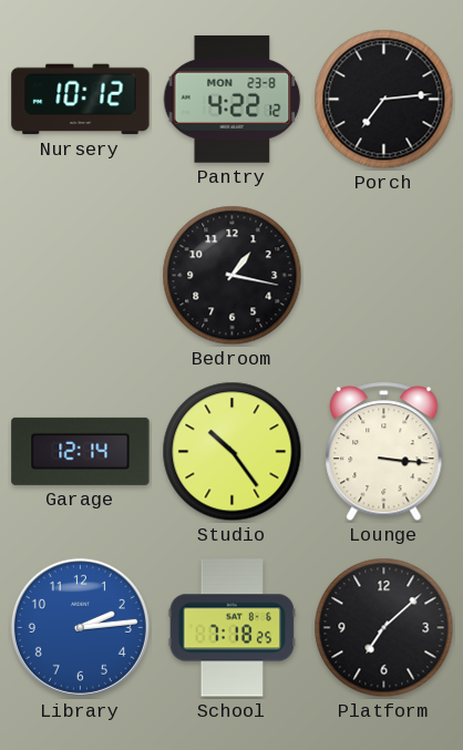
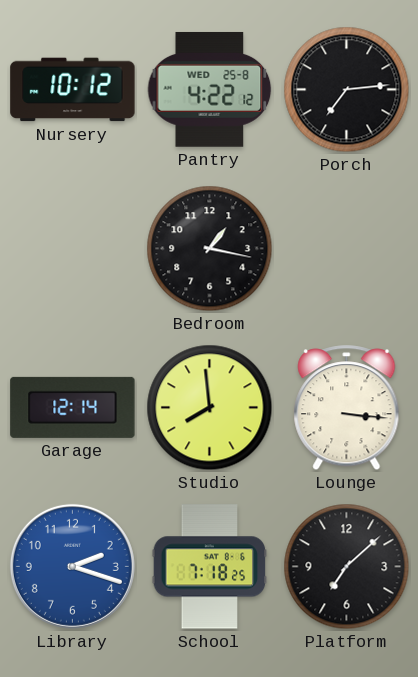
Pantry date: MON 23-8 -> WED 25-8
Studio: 10:24 -> 7:59
Library: 2:14 -> 2:18
